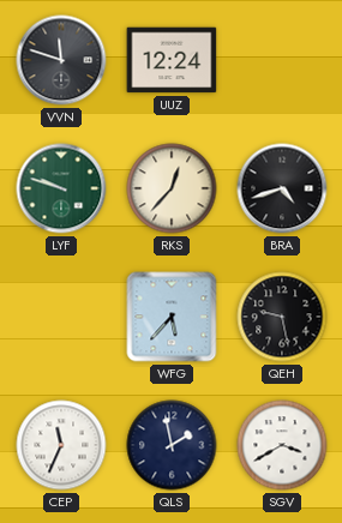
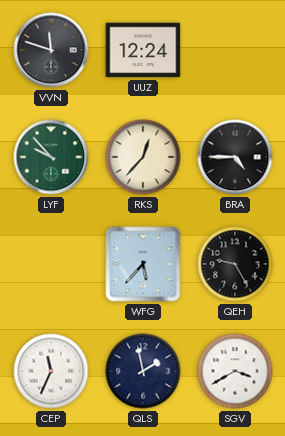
LYF: 9:48 -> 9:53
BRA: 4:42 -> 4:45
QEH: 9:28 -> 9:25
